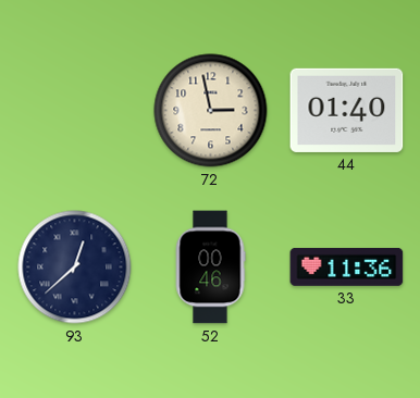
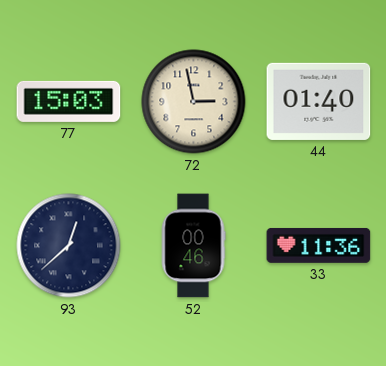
77: none -> 15:03
